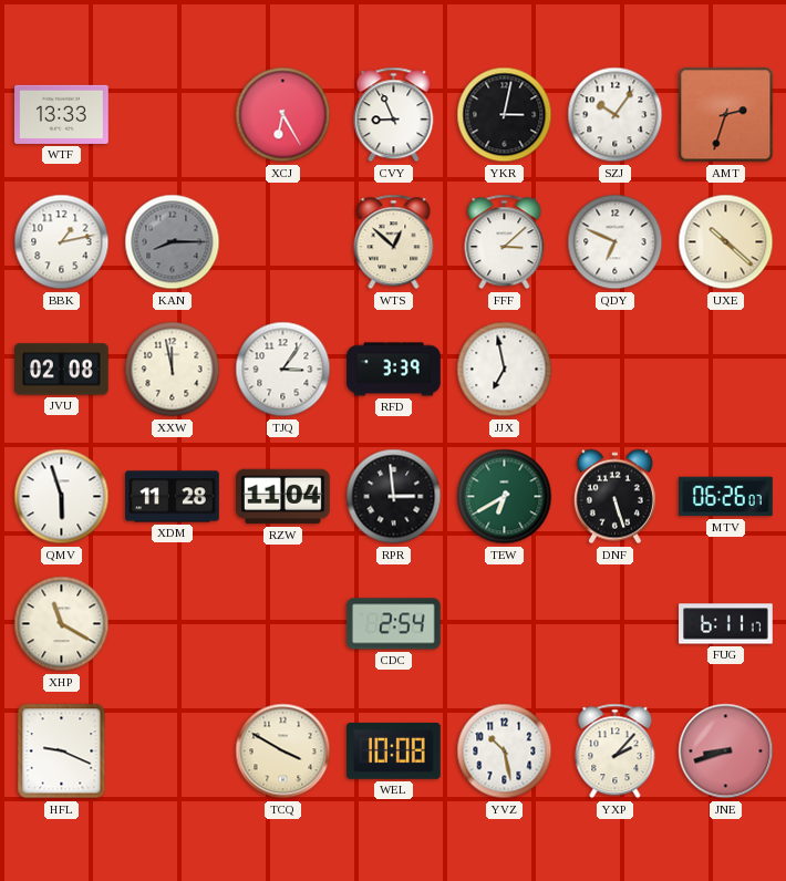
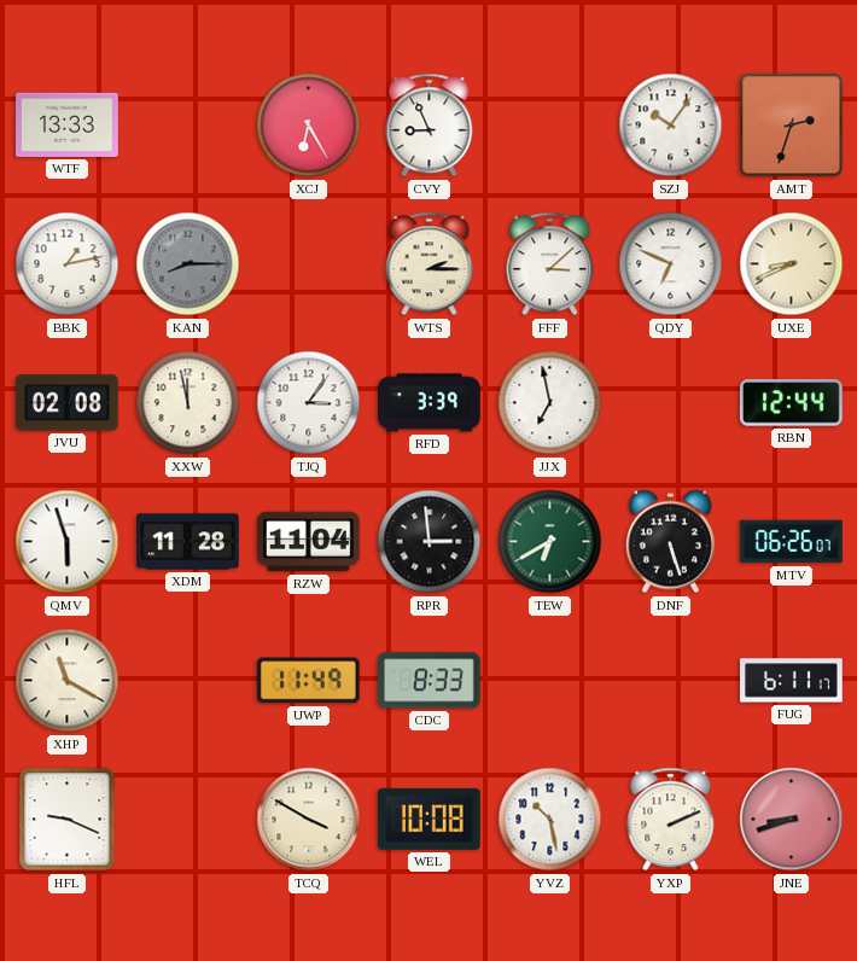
YKR: 3:02 -> none
WTS: 12:52 -> 2:15
UXE: 10:22 -> 8:41
RBN: none -> 12:44
UWP: none -> 11:49
CDC: 2:54 -> 8:33
YXP: 2:07 -> 2:11
